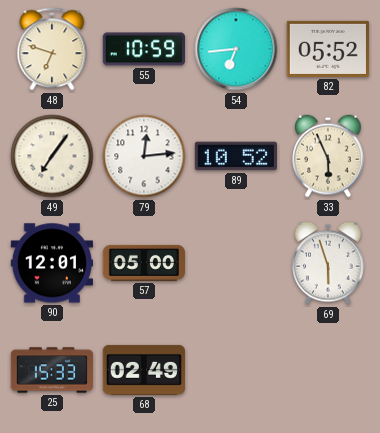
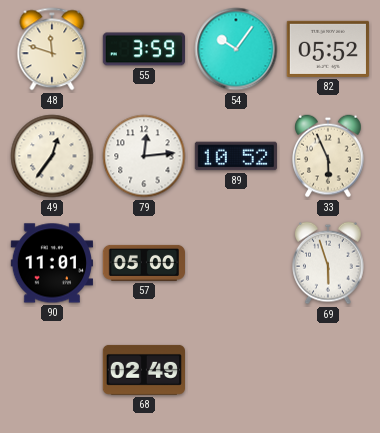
48: 6:48 -> 11:48
55: 10:59 -> 3:59
54: 6:44 -> 10:06
49: 7:06 -> 12:36
90: 12:01 -> 11:01
25: 15:33 -> none
